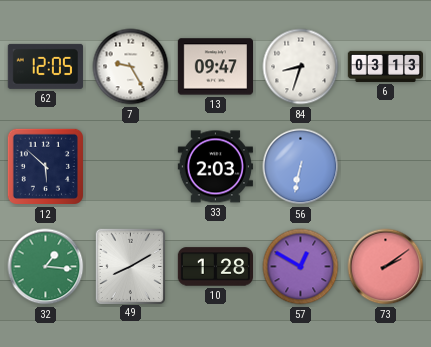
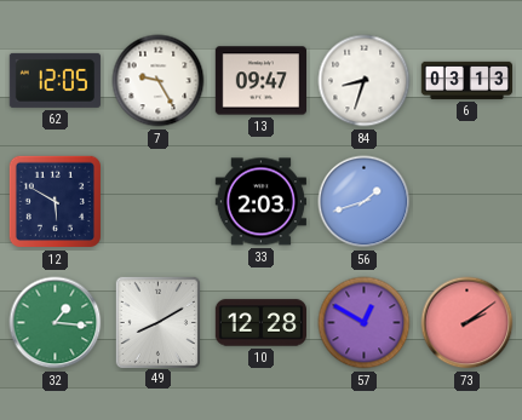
12: 5:52 -> 5:50
56: 6:32 -> 1:42
10: 1:28 -> 12:28
